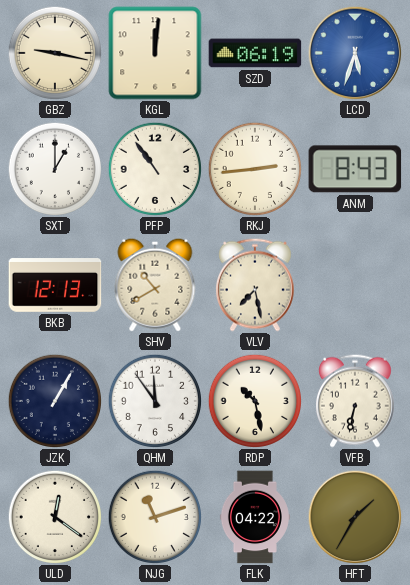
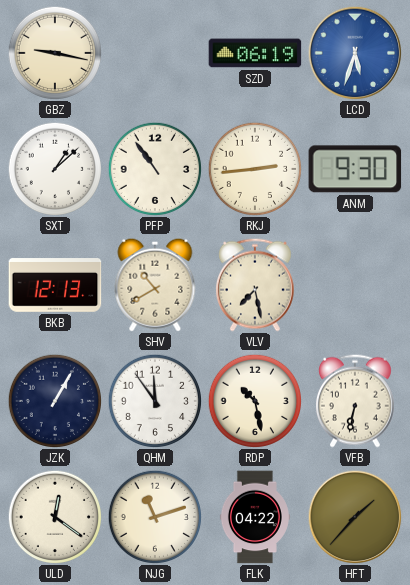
KGL: 12:01 -> none
SXT: 1:00 -> 1:08
ANM: 8:43 -> 9:30
HFT: 1:35 -> 1:37
